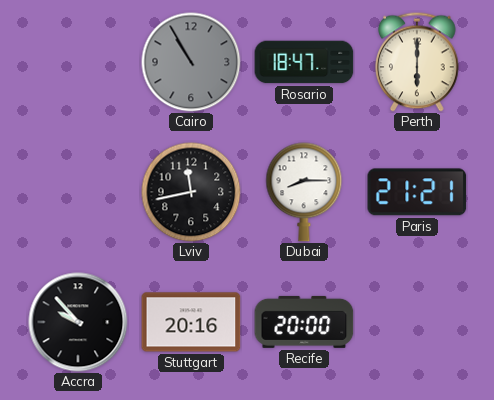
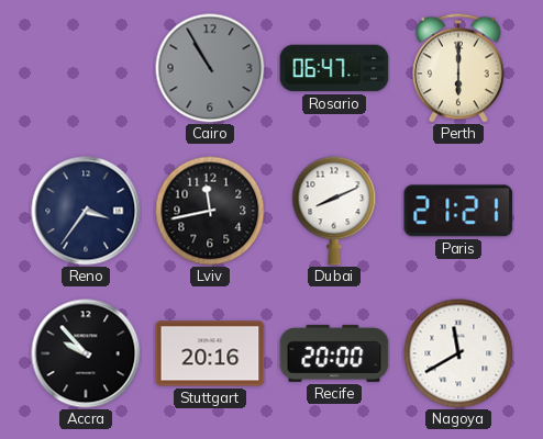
Rosario: 18:47 -> 06:47
Reno: none -> 3:36
Dubai: 8:15 -> 8:11
Nagoya: none -> 11:40
